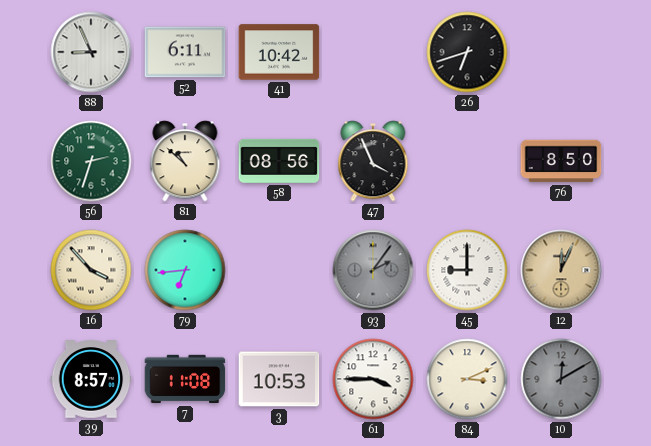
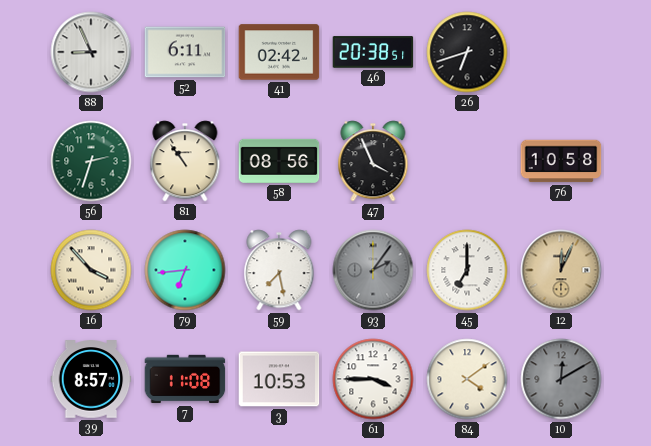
41: 10:42 -> 02:42
46: none -> 20:38
81: 10:52 -> 10:54
76: 8:50 -> 10:58
59: none -> 7:28
45: 9:00 -> 7:00
84: 3:11 -> 4:09
